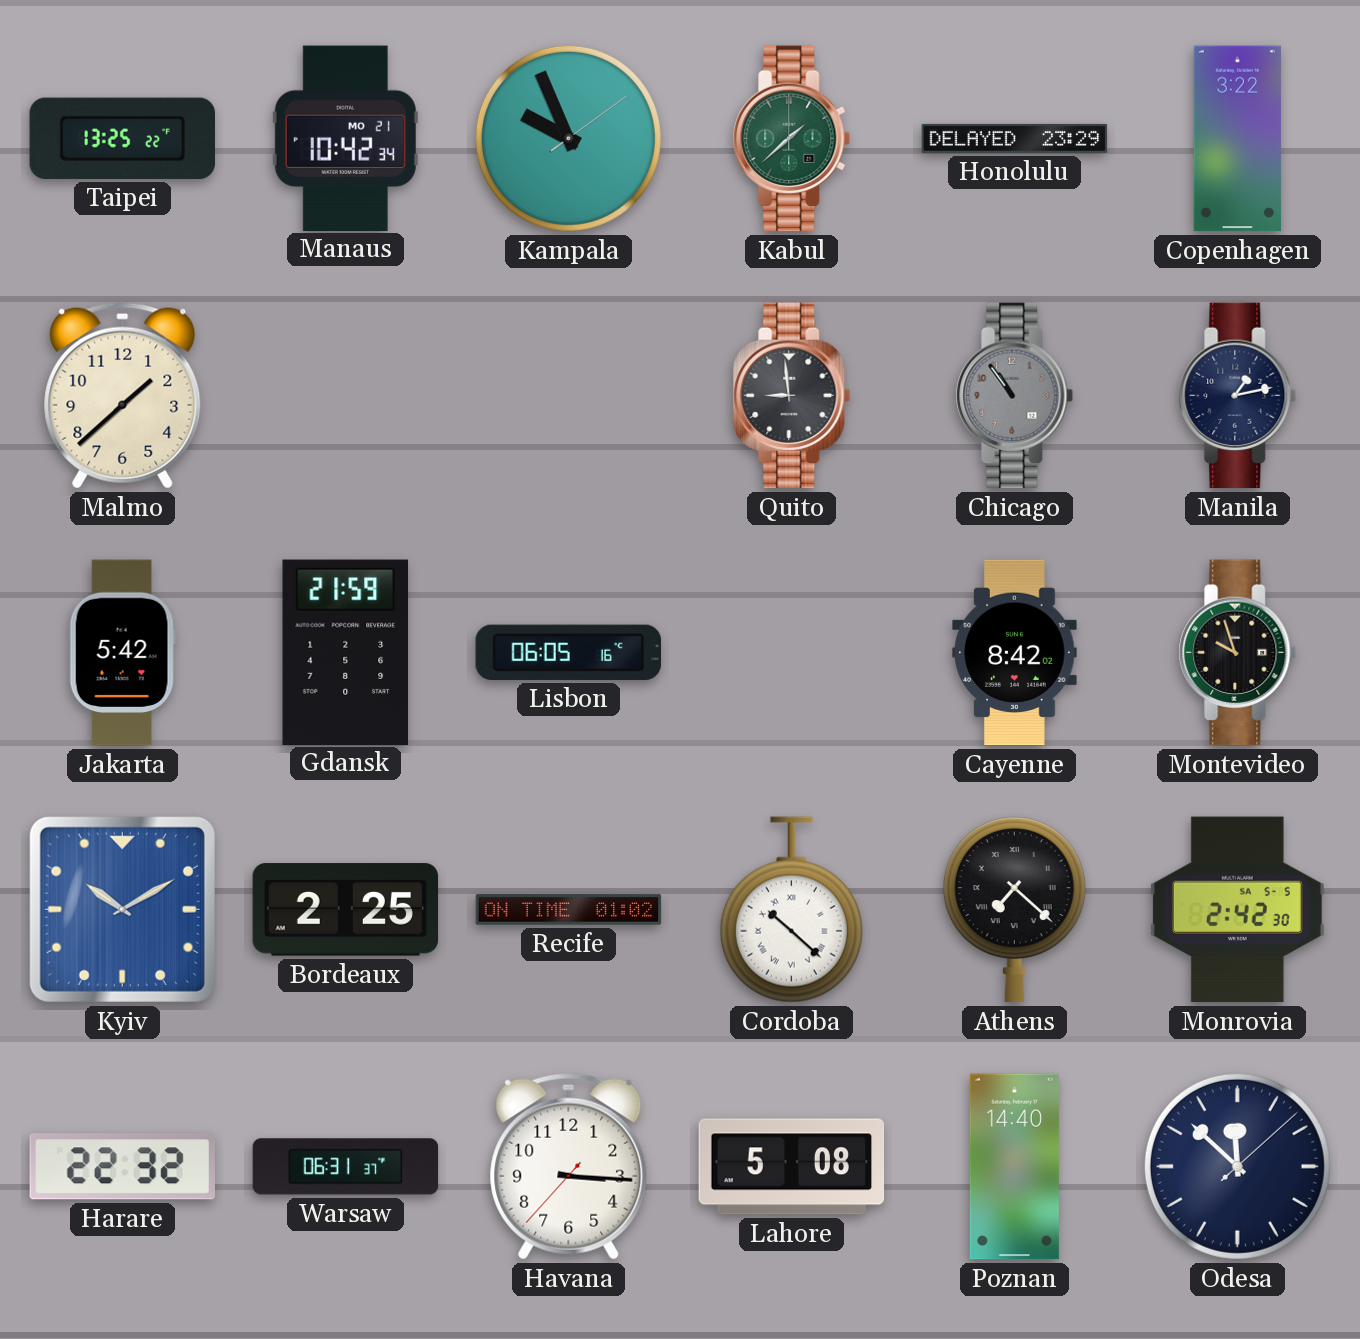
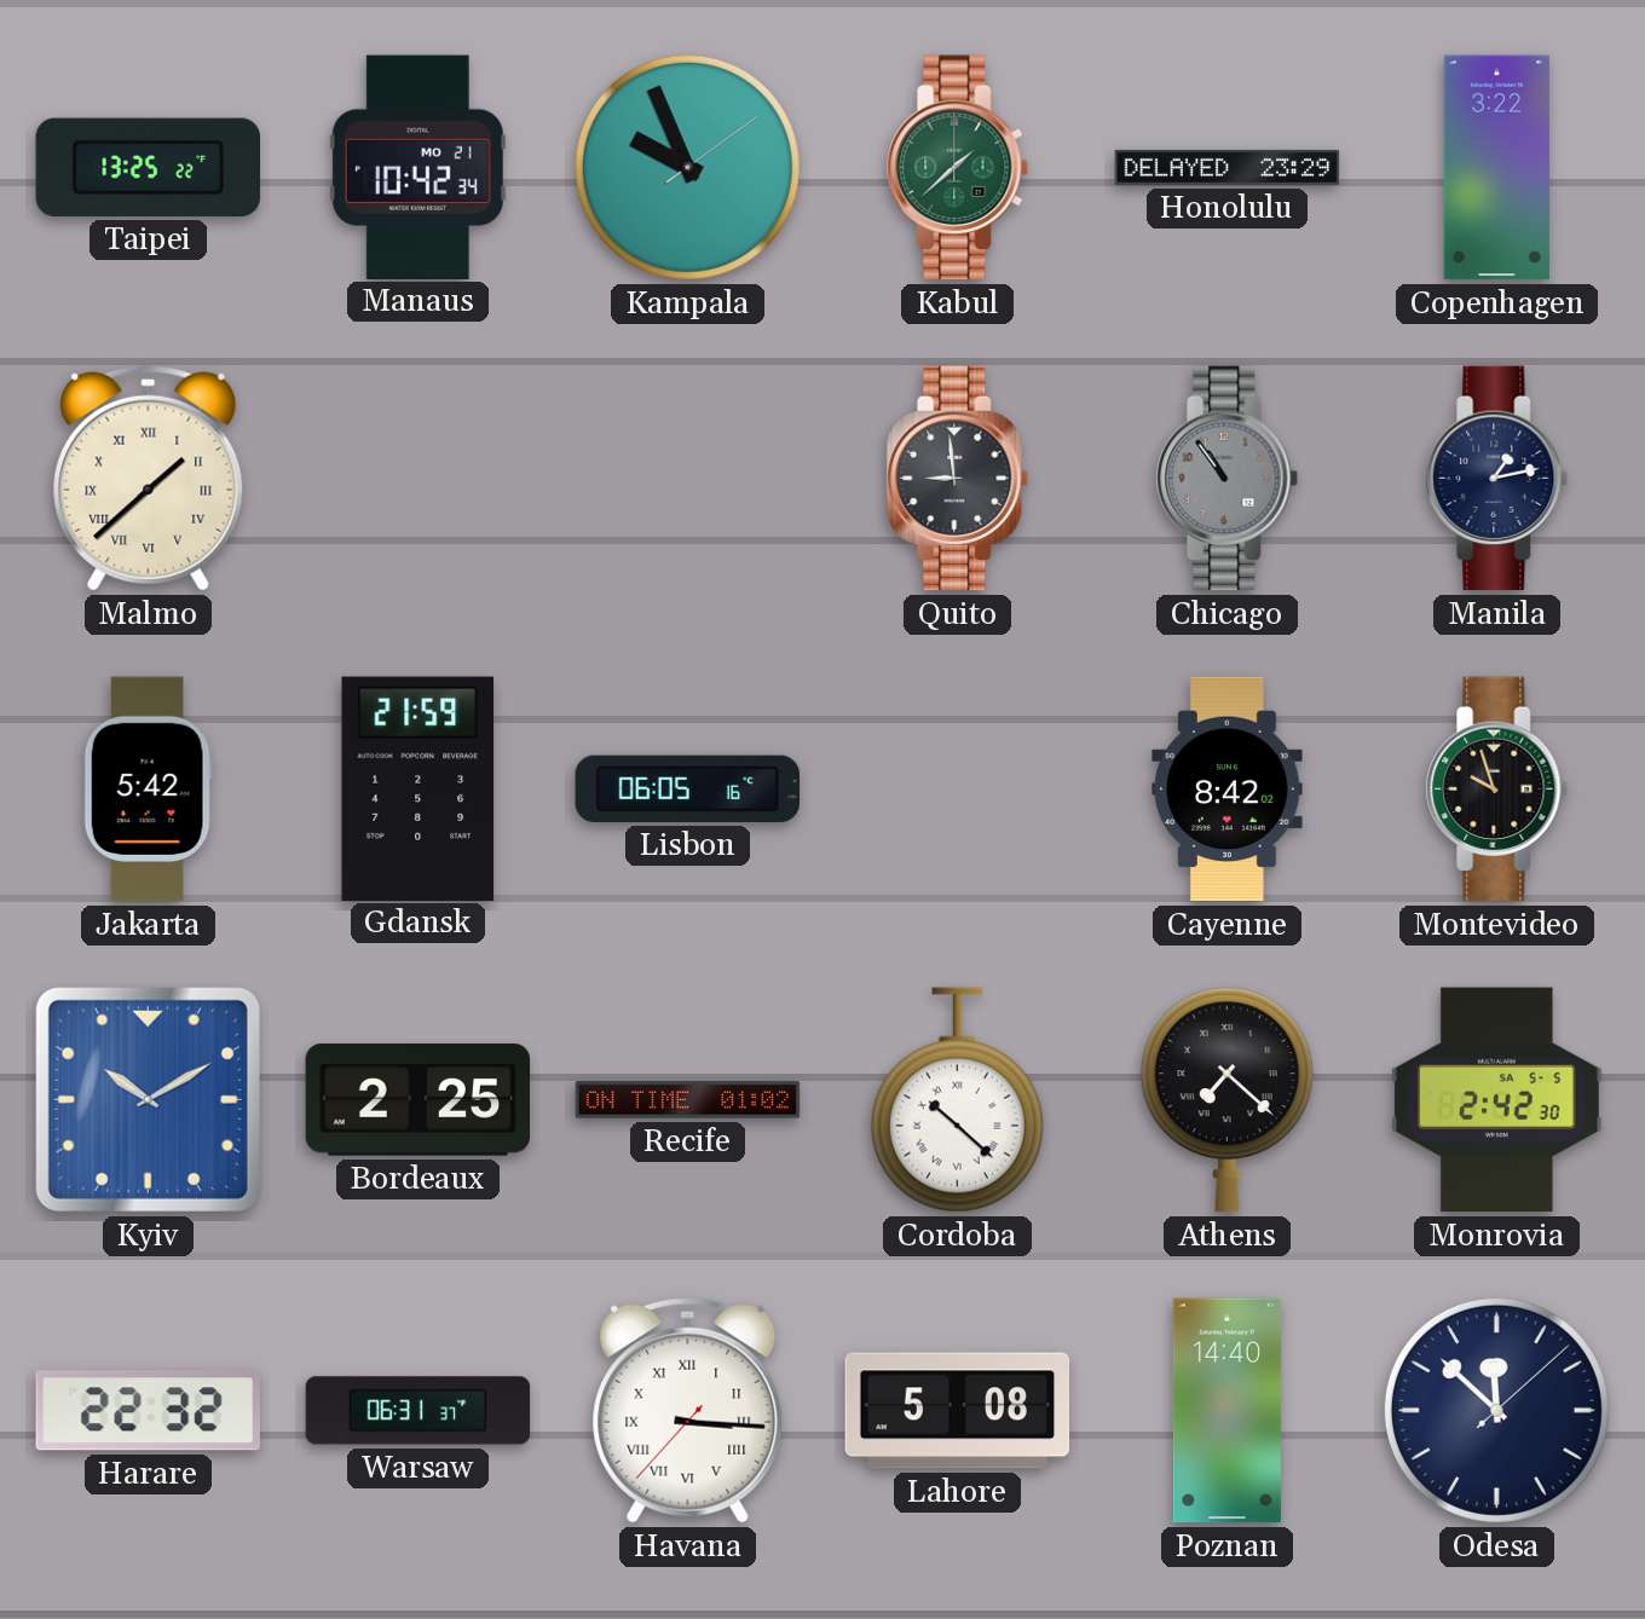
Malmo numerals: Arabic -> Roman
Havana numerals: Arabic -> Roman
